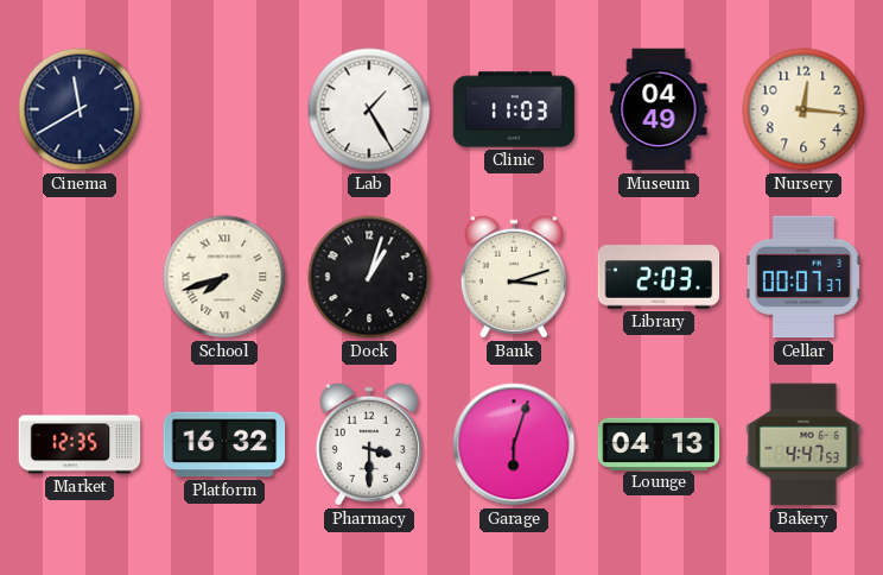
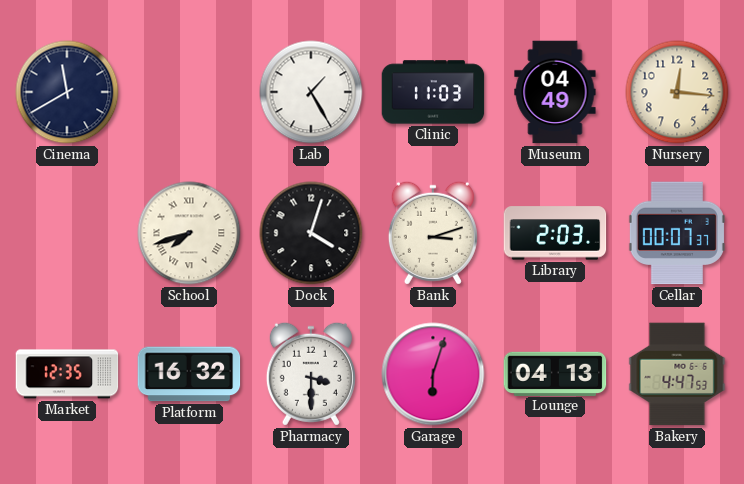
Dock: 1:03 -> 4:03
